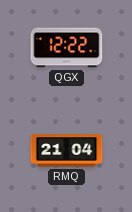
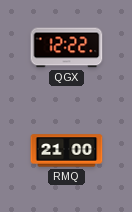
RMQ: 21:04 -> 21:00
